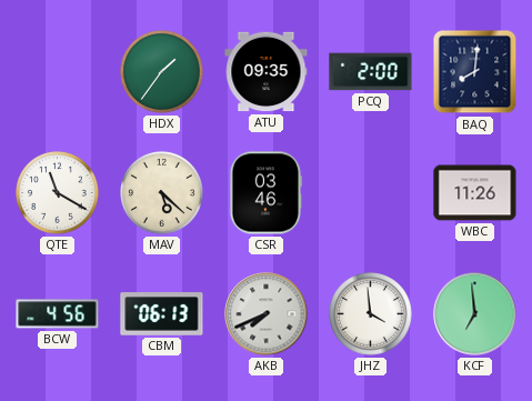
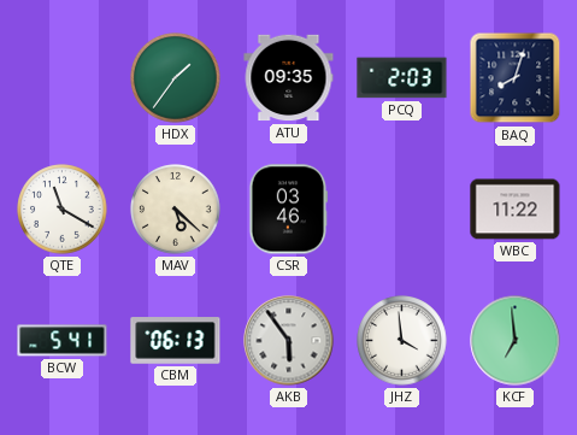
PCQ: 2:00 -> 2:03
BAQ: 8:01 -> 8:03
WBC: 11:26 -> 11:22
BCW: 4:56 -> 5:41
AKB: 7:41 -> 5:54
